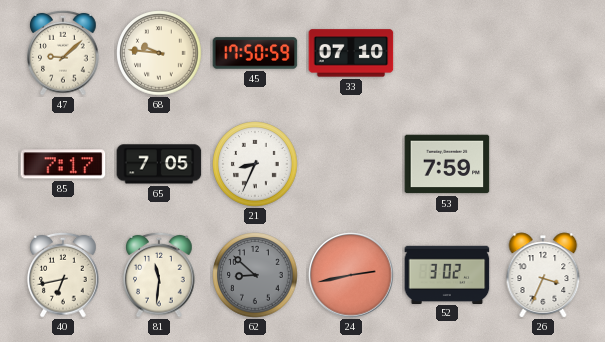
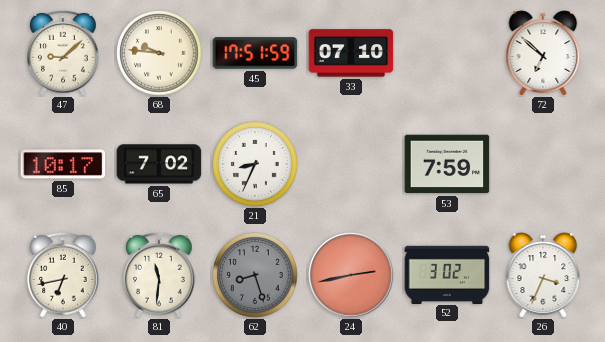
45: 17:50 -> 17:51
72: none -> 6:52
85: 7:17 -> 10:17
65: 7:05 -> 7:02
62: 8:52 -> 8:27
